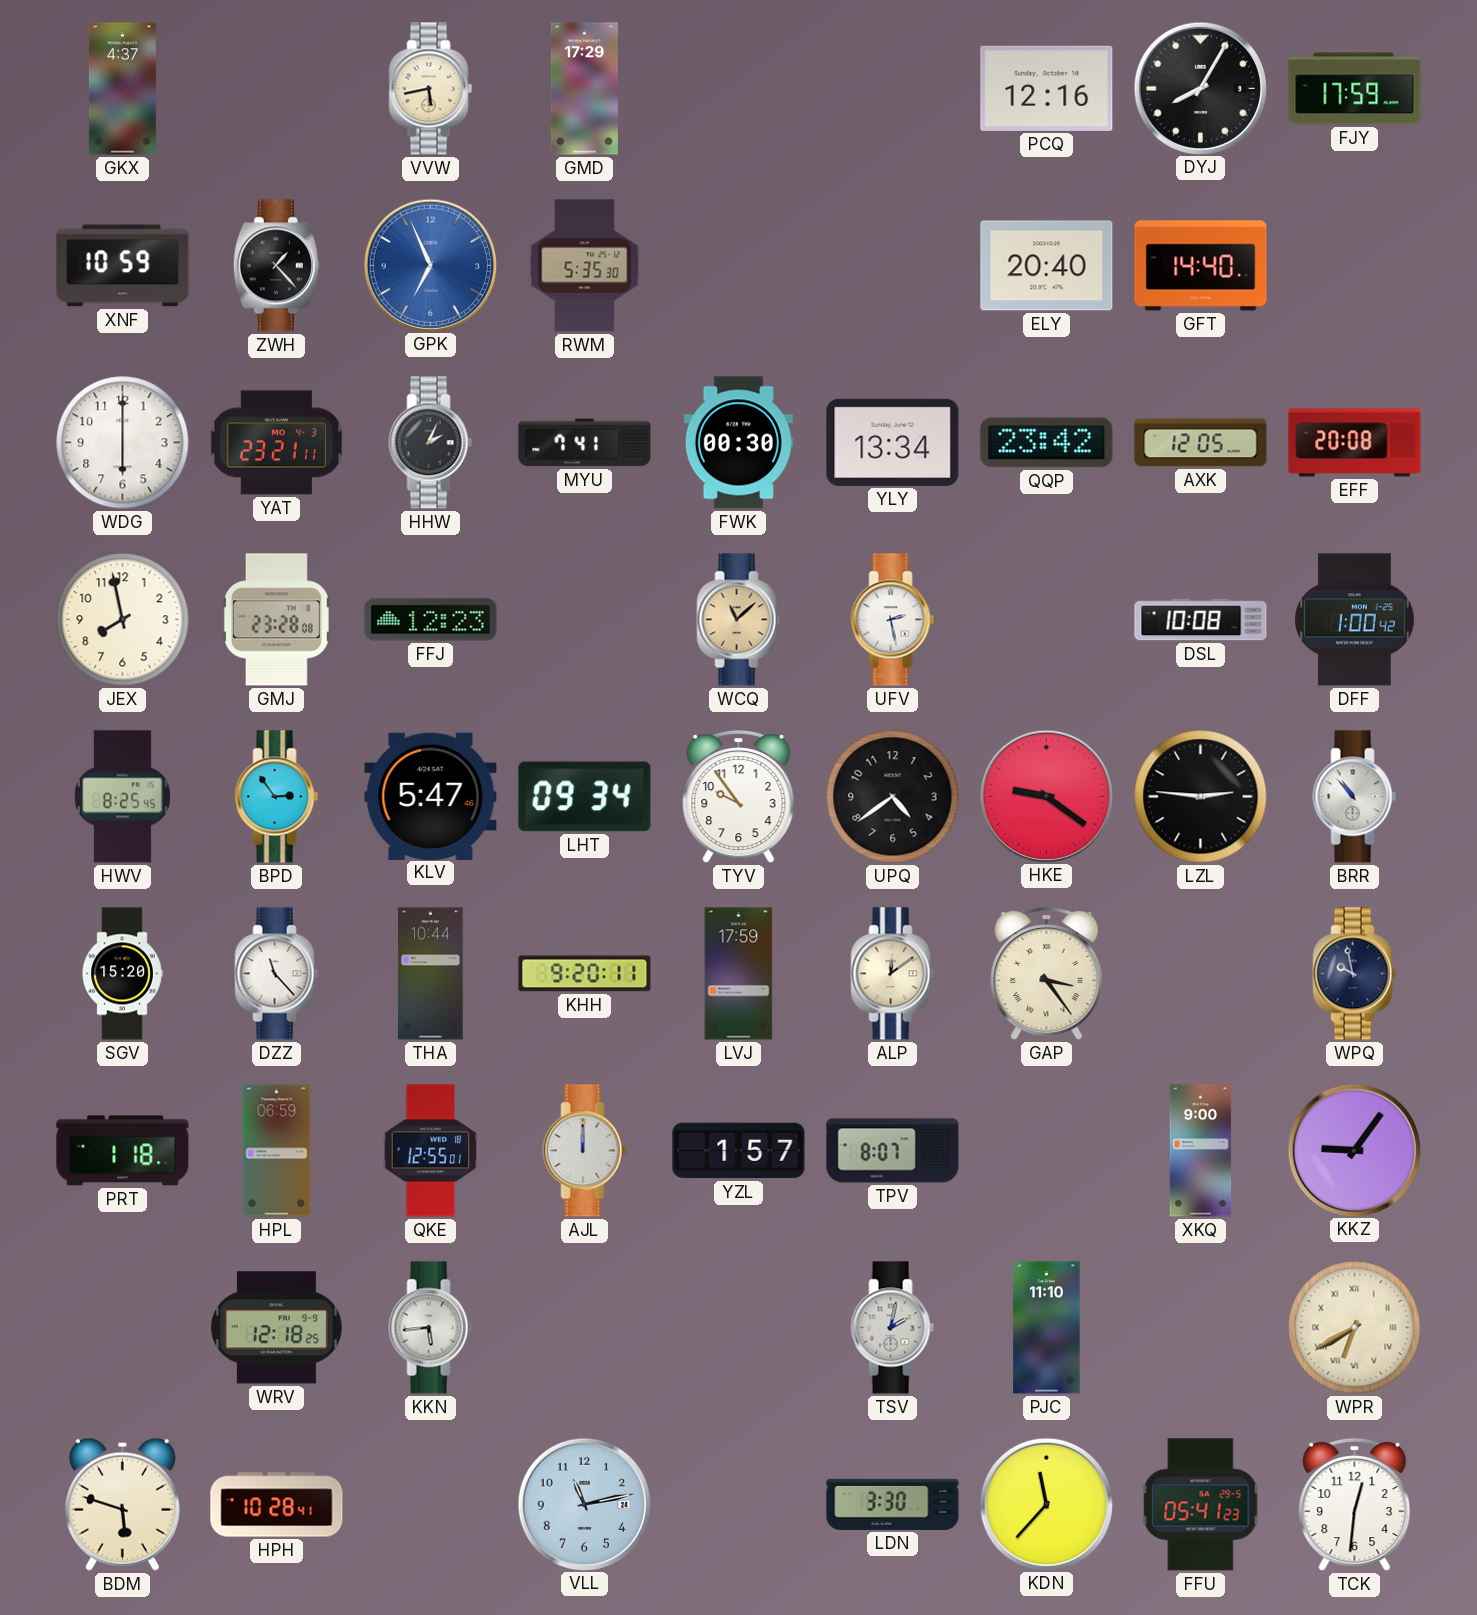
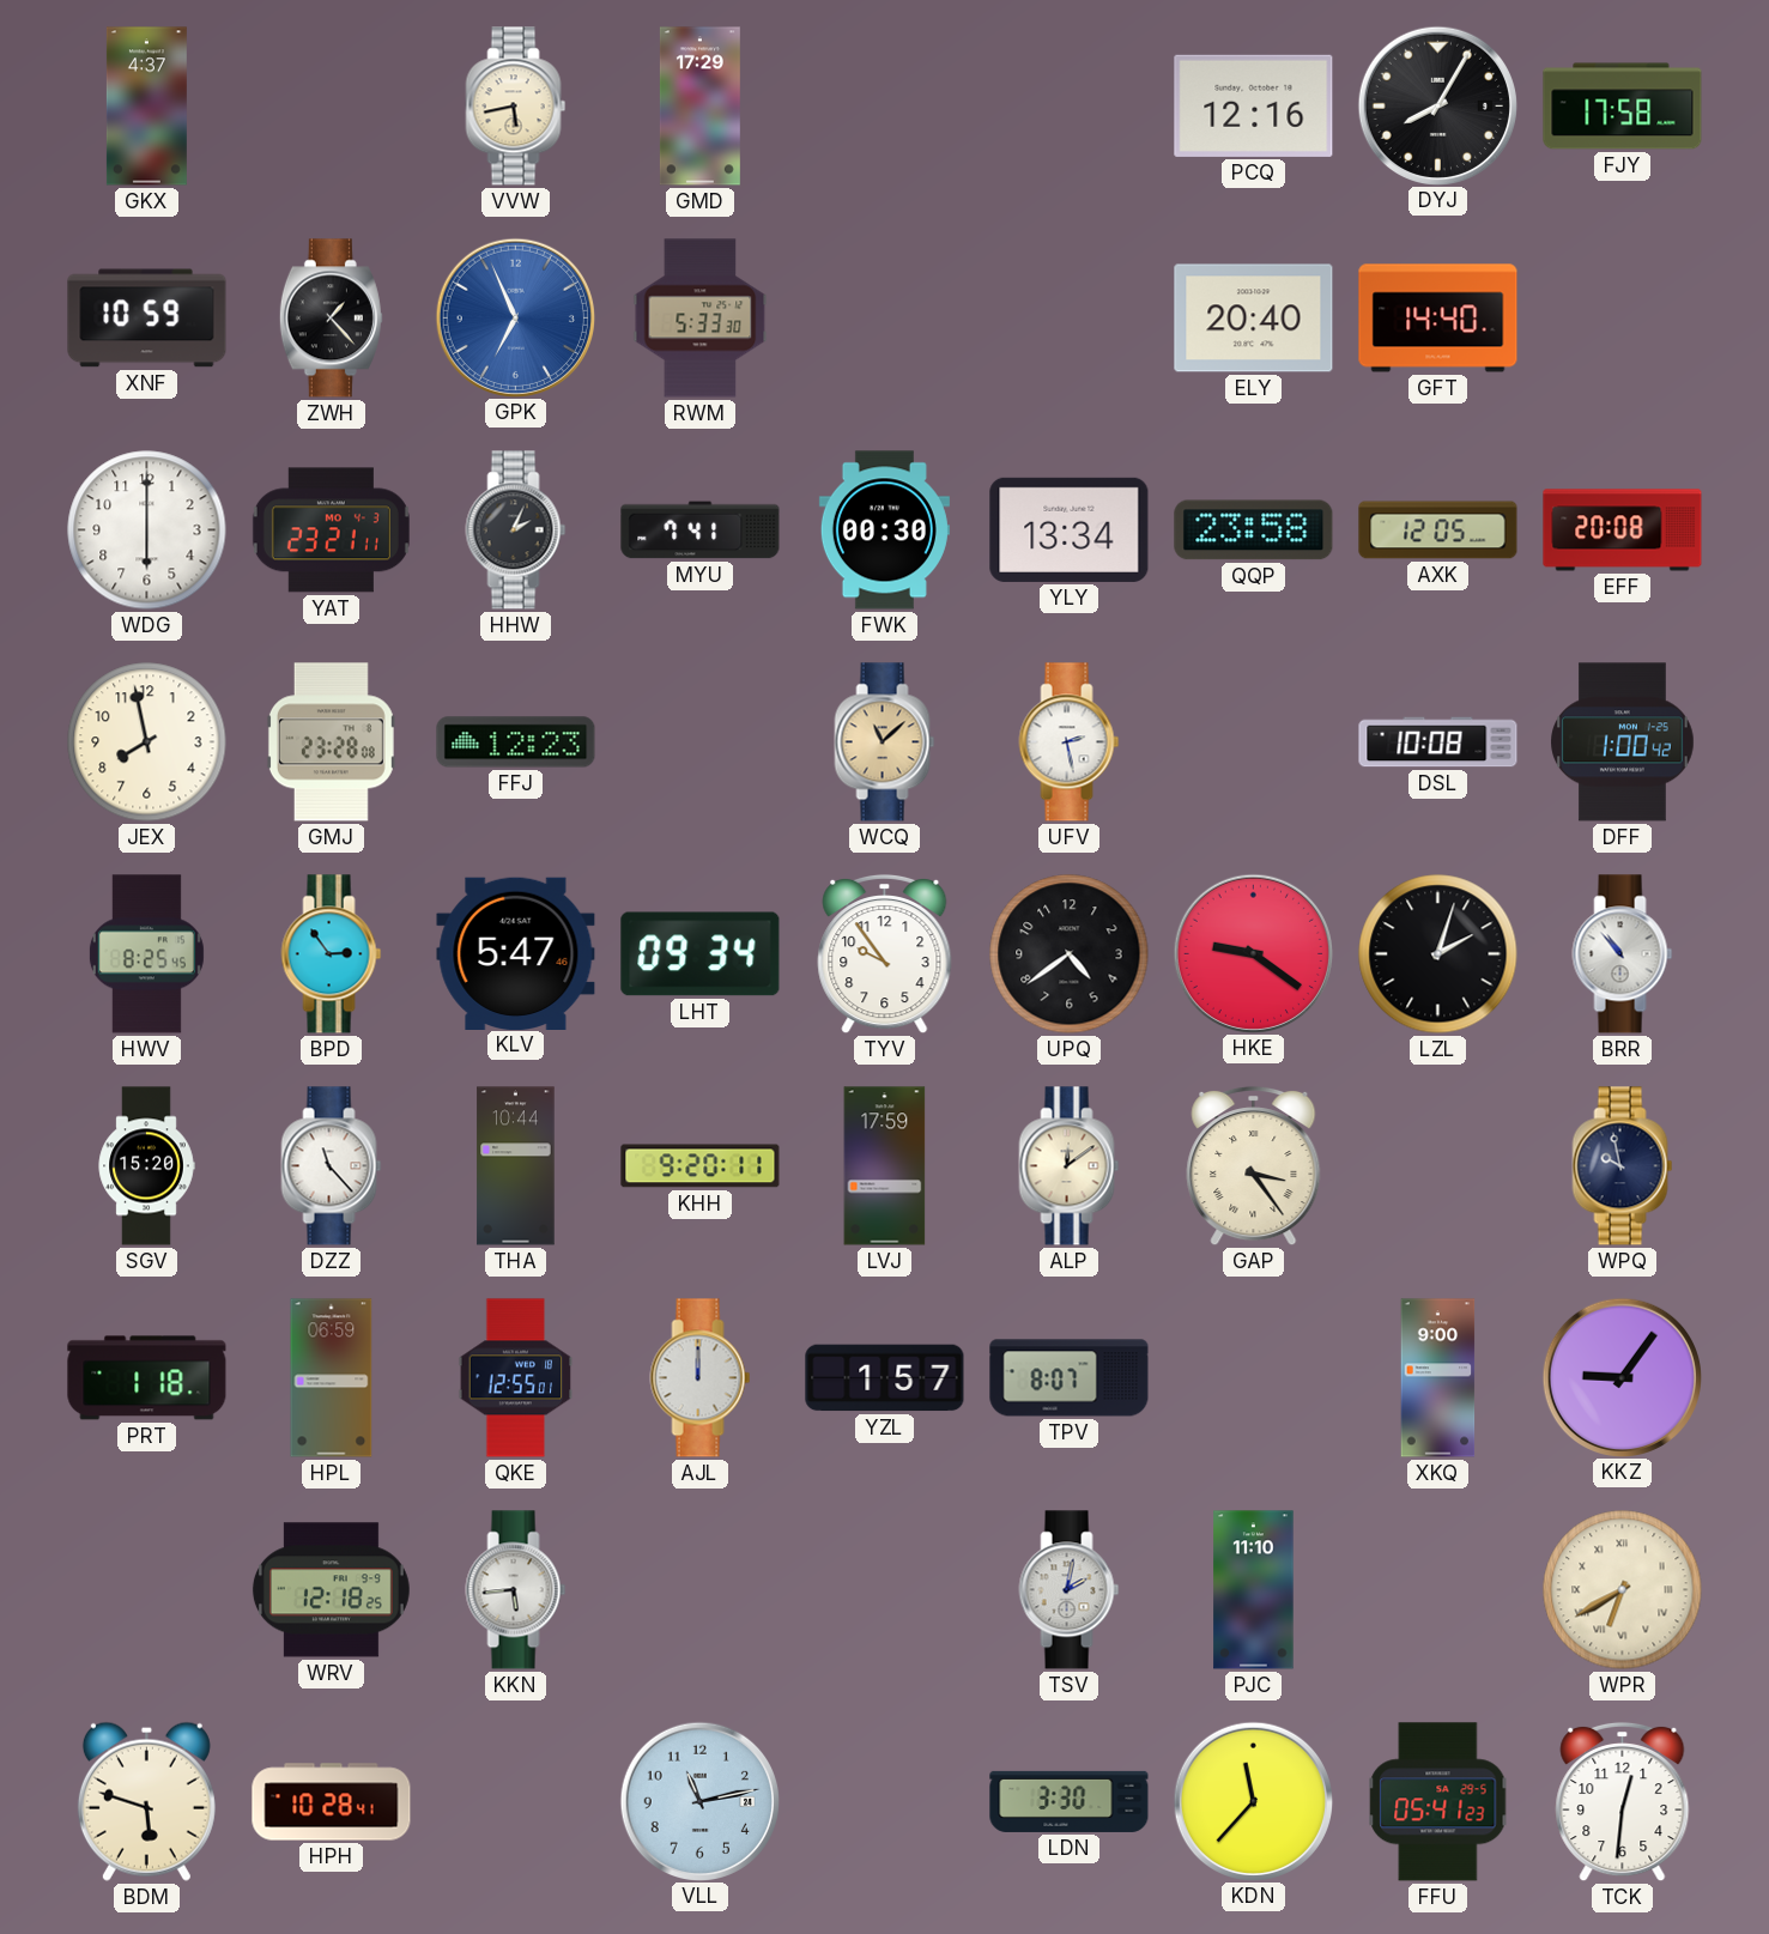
FJY: 17:59 -> 17:58
RWM: 5:35 -> 5:33
QQP: 23:42 -> 23:58
LZL: 2:46 -> 2:03
